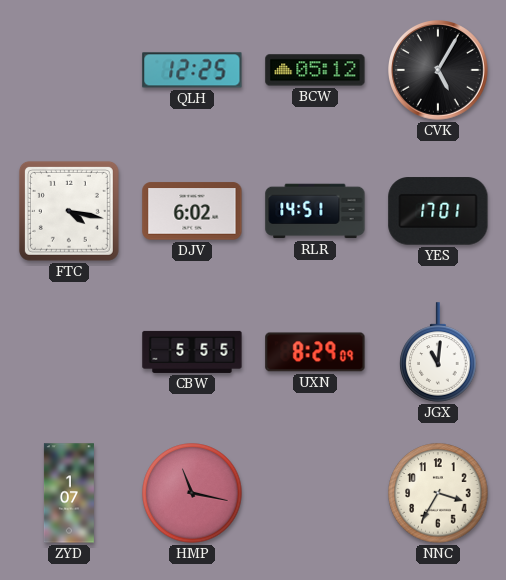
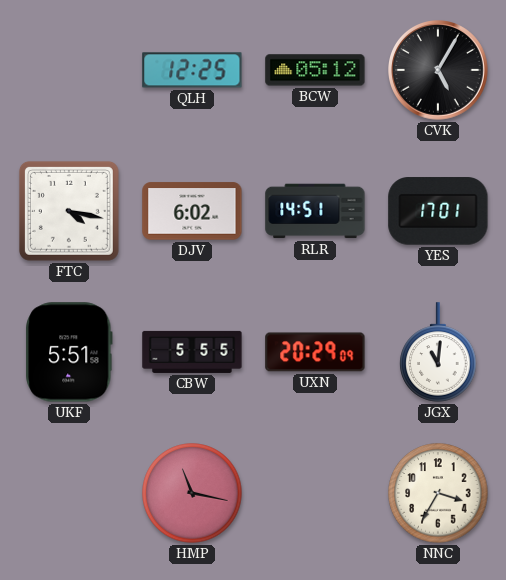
UKF: none -> 5:51
UXN: 8:29 -> 20:29
ZYD: 1:07 -> none
